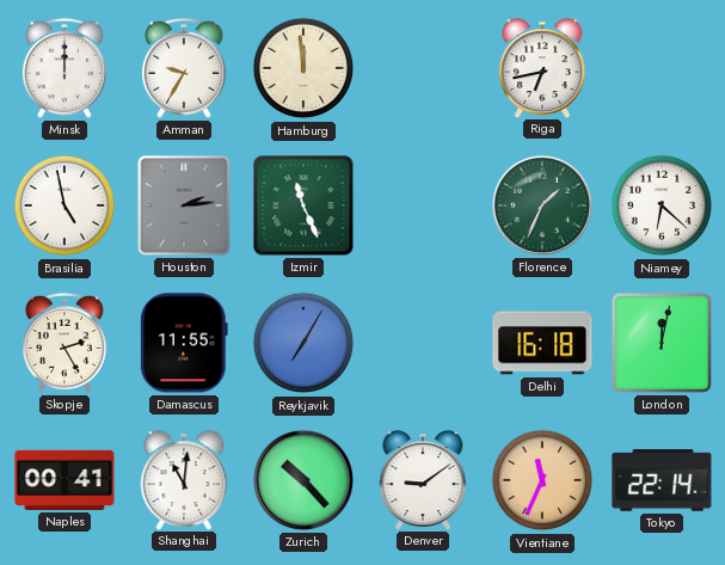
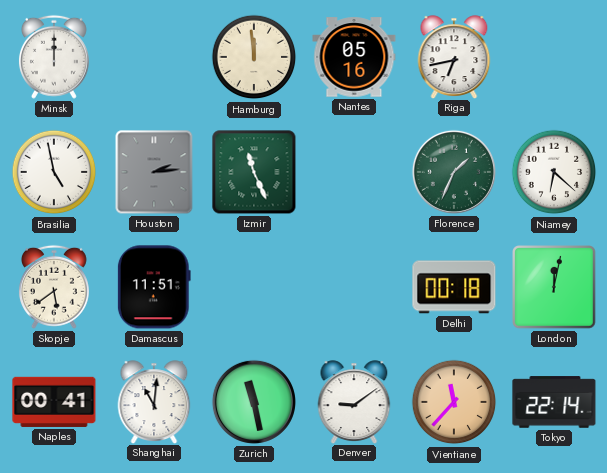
Amman: 9:35 -> none
Nantes: none -> 05:16
Skopje: 2:25 -> 5:39
Damascus: 11:55 -> 11:51
Reykjavik: 7:05 -> none
Delhi: 16:18 -> 00:18
Zurich: 10:23 -> 11:28
Vientiane: 11:34 -> 11:37
